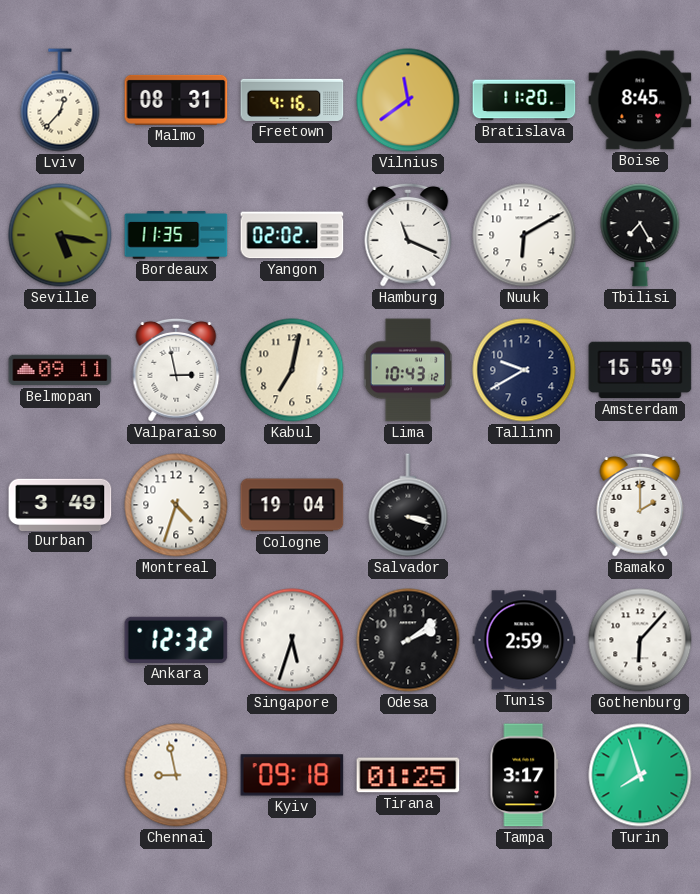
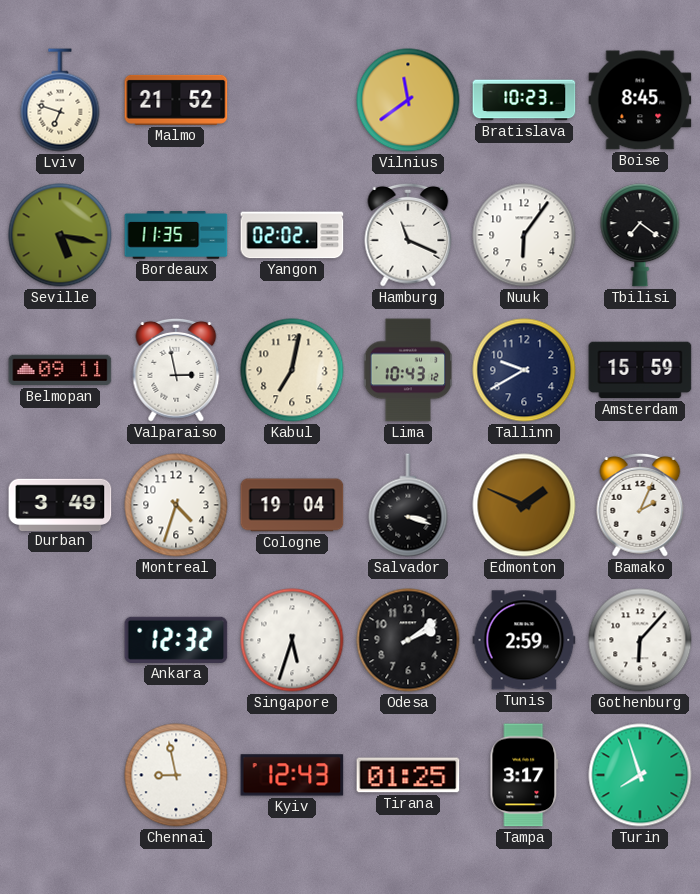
Lviv: 12:37 -> 6:48
Malmo: 08:31 -> 21:52
Freetown: 4:16 -> none
Bratislava: 11:20 -> 10:23
Nuuk: 6:10 -> 6:06
Tbilisi: 7:25 -> 7:21
Edmonton: none -> 1:49
Bamako: 2:00 -> 2:04
Kyiv: 09:18 -> 12:43
